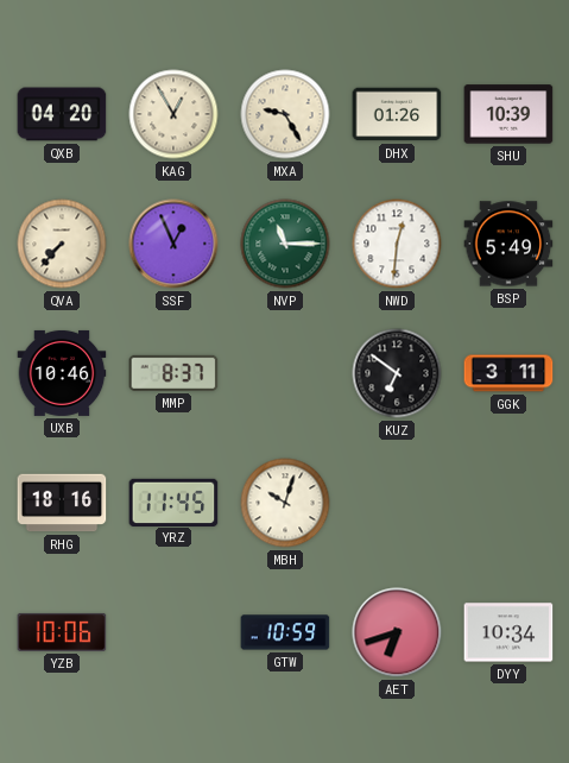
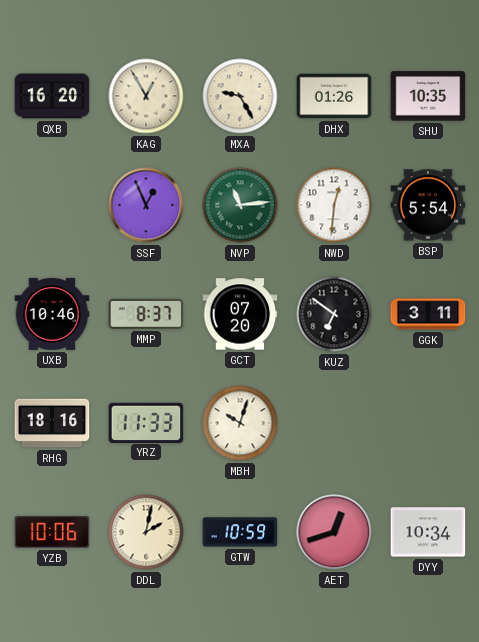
QXB: 04:20 -> 16:20
SHU: 10:39 -> 10:35
QVA: 7:37 -> none
NVP: 11:15 -> 11:14
BSP: 5:49 -> 5:54
GCT: none -> 07:20
YRZ: 11:45 -> 11:33
DDL: none -> 2:02
AET: 6:42 -> 12:42
